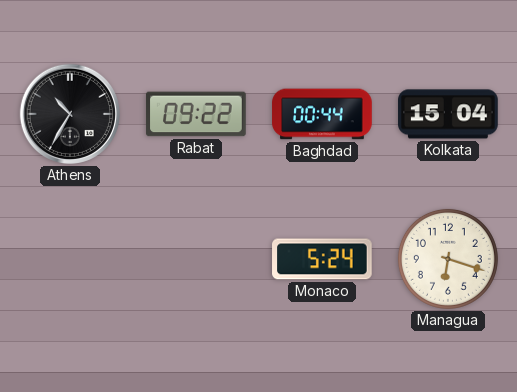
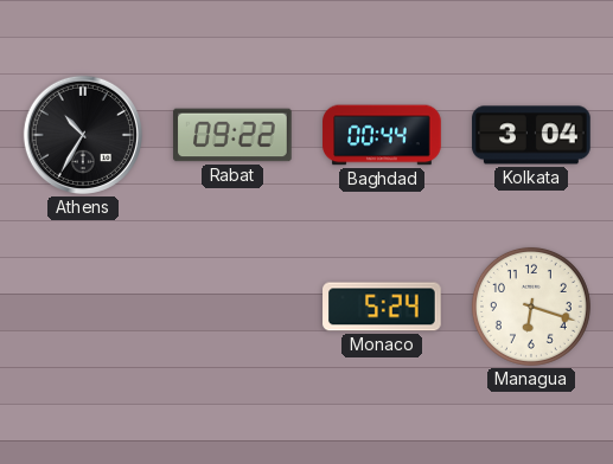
Kolkata: 15:04 -> 3:04
